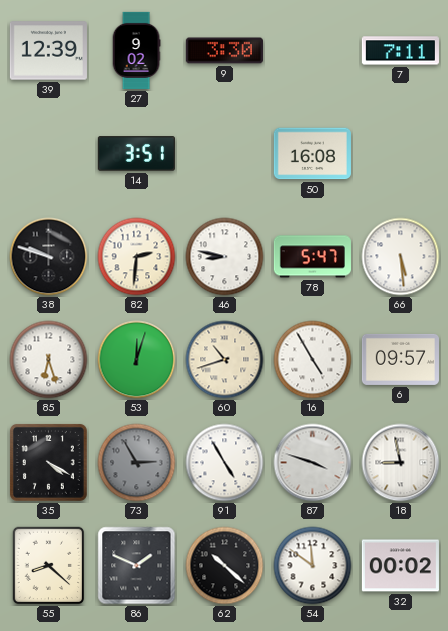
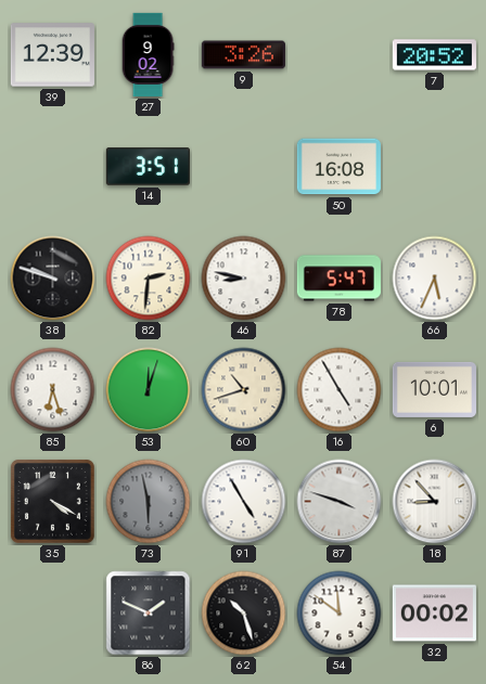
9: 3:30 -> 3:26
7: 7:11 -> 20:52
66: 5:29 -> 5:34
6: 09:57 -> 10:01
73: 2:55 -> 5:58
18: 8:58 -> 8:53
55: 8:22 -> none
62: 10:22 -> 10:27
